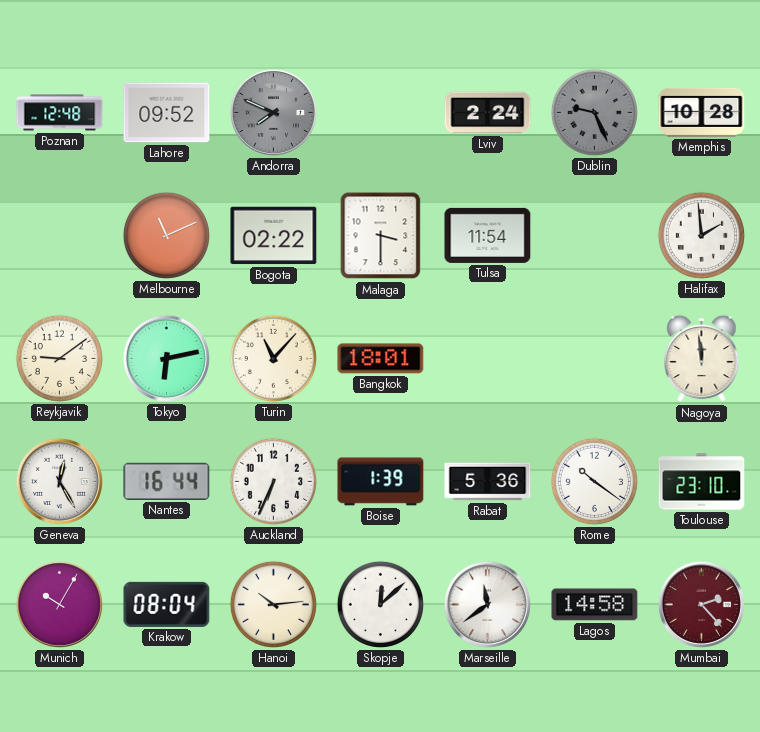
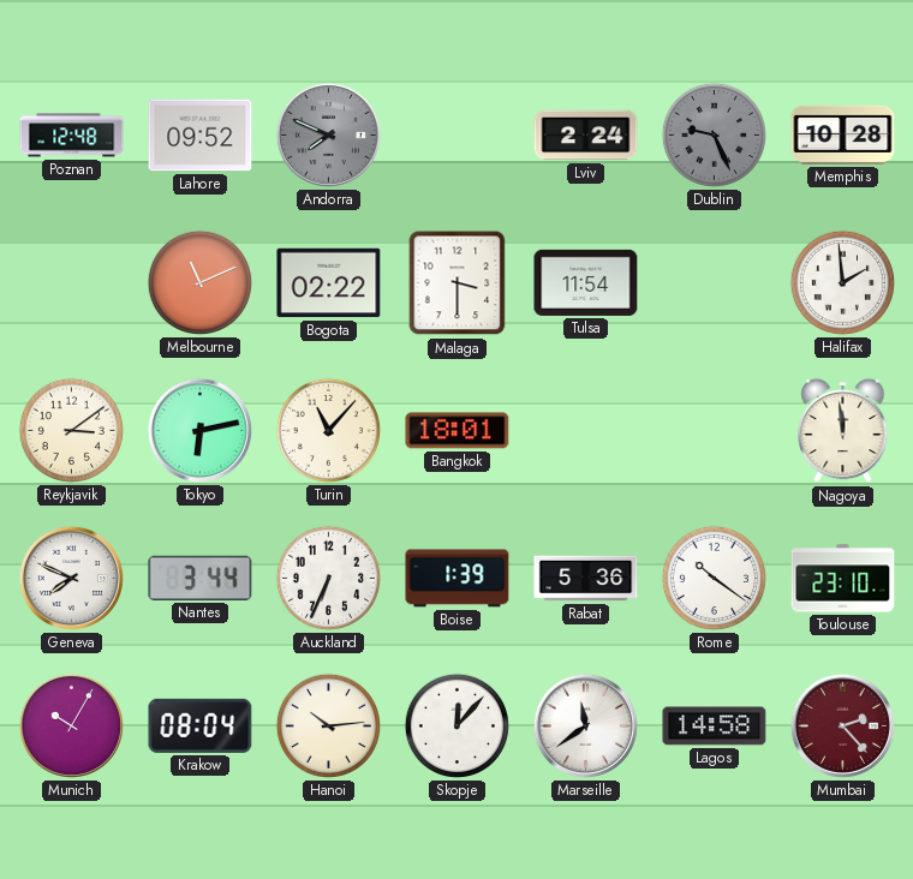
Reykjavik: 9:09 -> 3:09
Geneva: 12:25 -> 7:49
Nantes: 16:44 -> 3:44
Skopje: 12:08 -> 12:07
